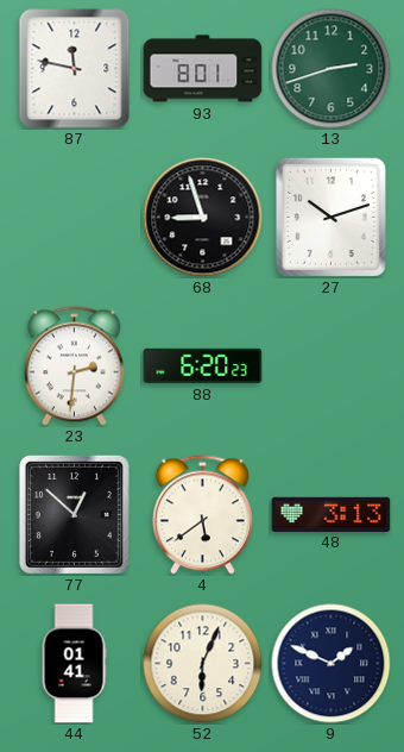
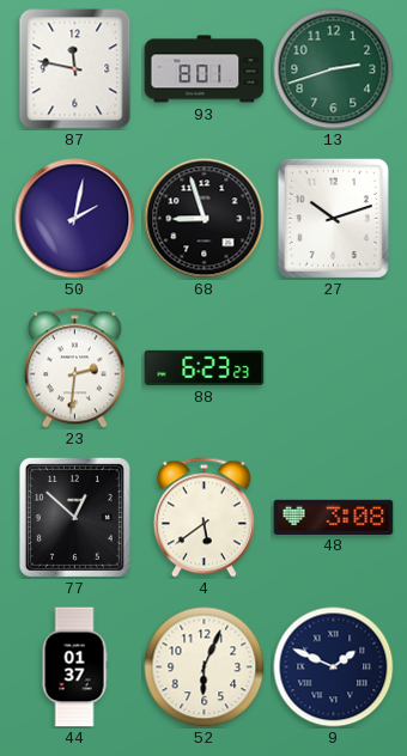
50: none -> 2:02
88: 6:20 -> 6:23
48: 3:13 -> 3:08
44: 01:41 -> 01:37
